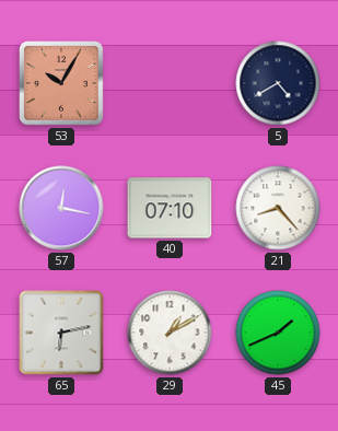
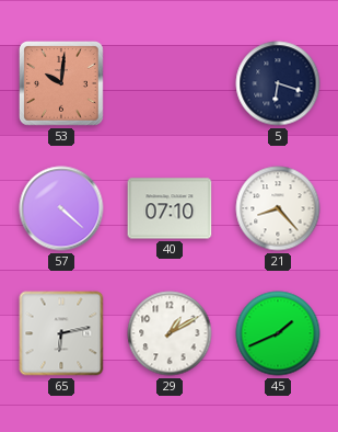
53: 10:05 -> 10:01
5: 4:40 -> 6:18
57: 12:17 -> 4:22
